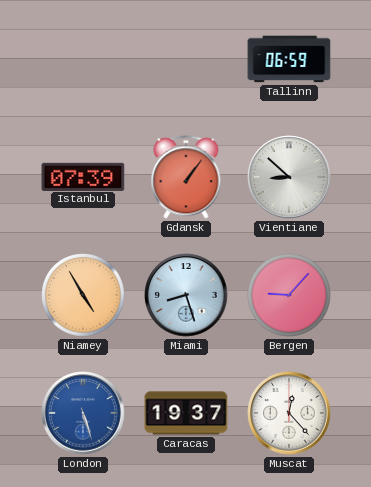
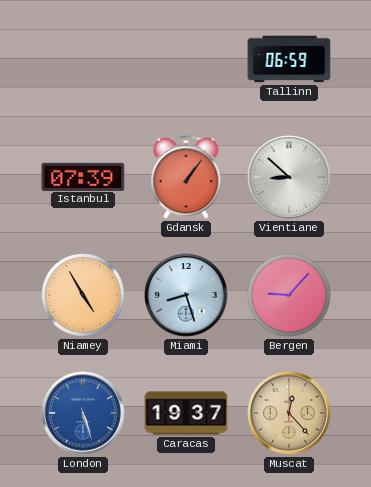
Muscat dial: white -> champagne
